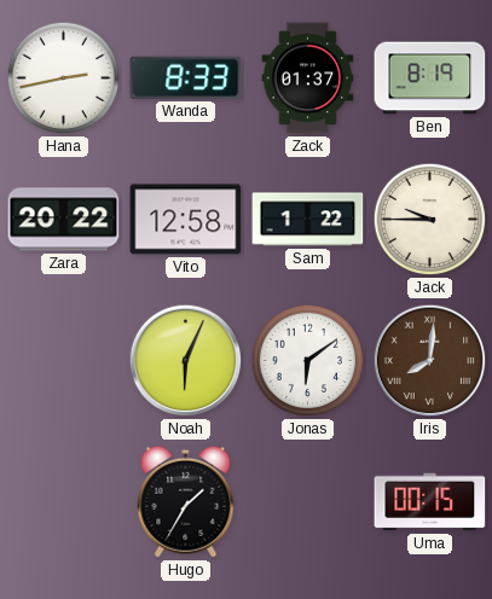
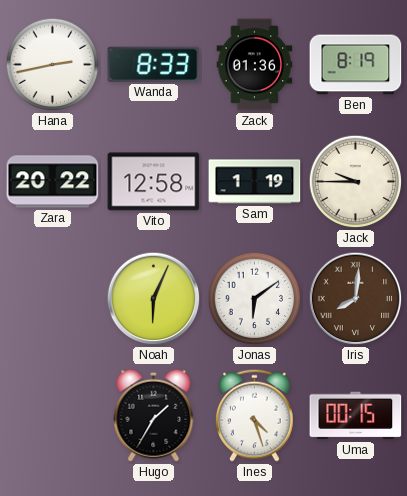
Zack: 01:37 -> 01:36
Sam: 1:22 -> 1:19
Ines: none -> 4:27
